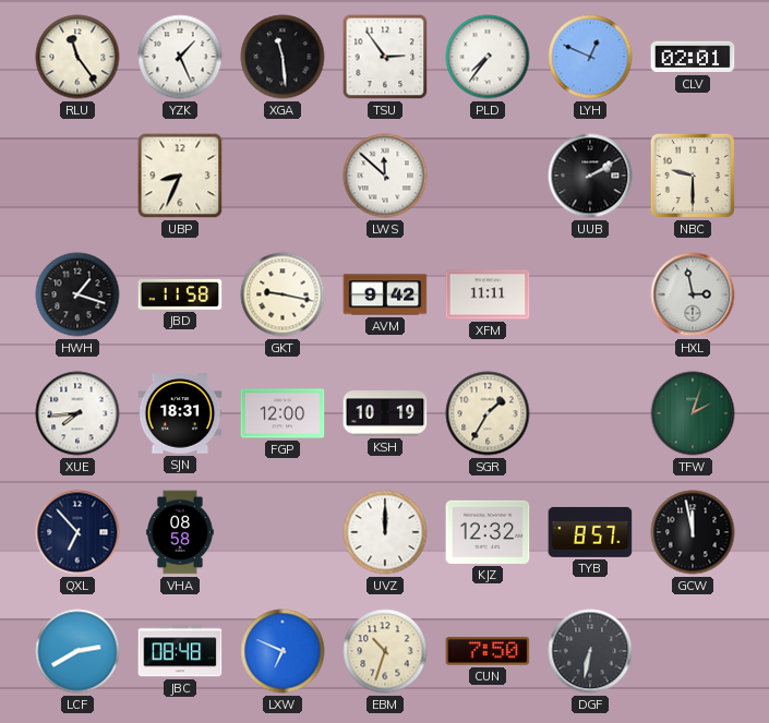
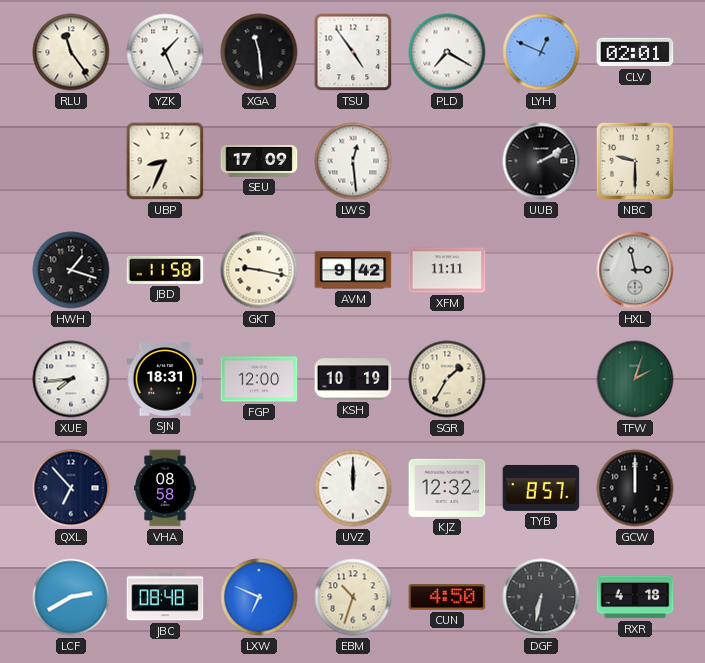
TSU: 2:54 -> 4:54
PLD: 7:36 -> 7:20
SEU: none -> 17:09
LWS: 11:52 -> 12:29
GCW: 11:58 -> 12:00
CUN: 7:50 -> 4:50
RXR: none -> 4:18
